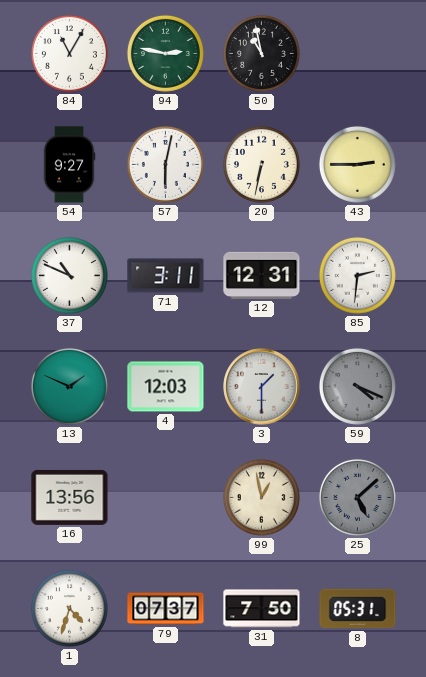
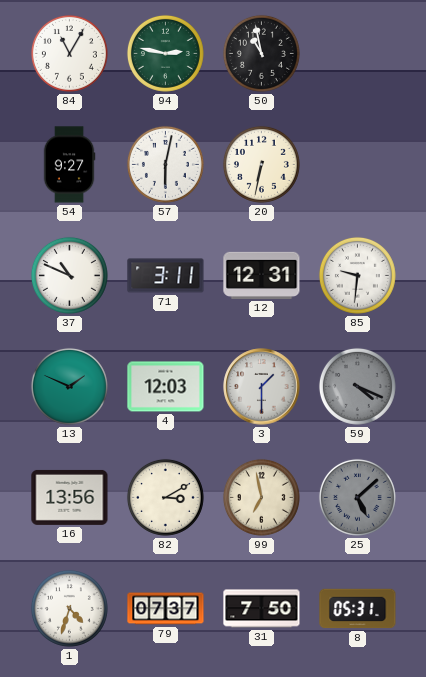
43: 2:45 -> none
85: 2:31 -> 9:31
82: none -> 3:10
99: 12:58 -> 6:58
